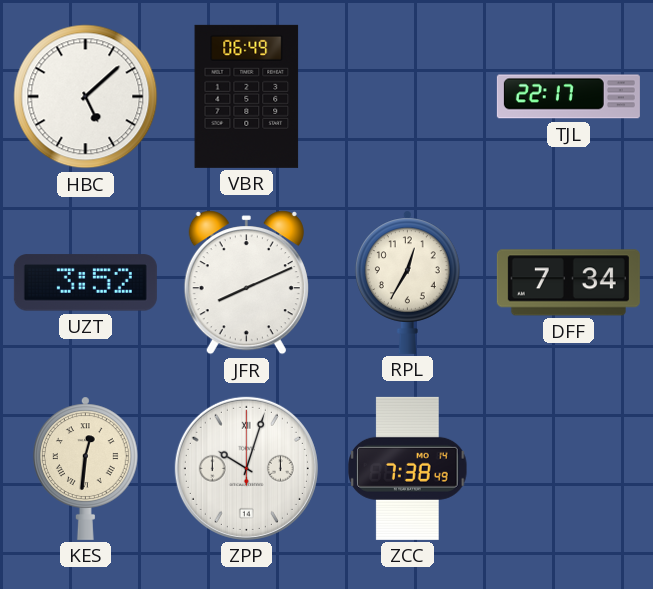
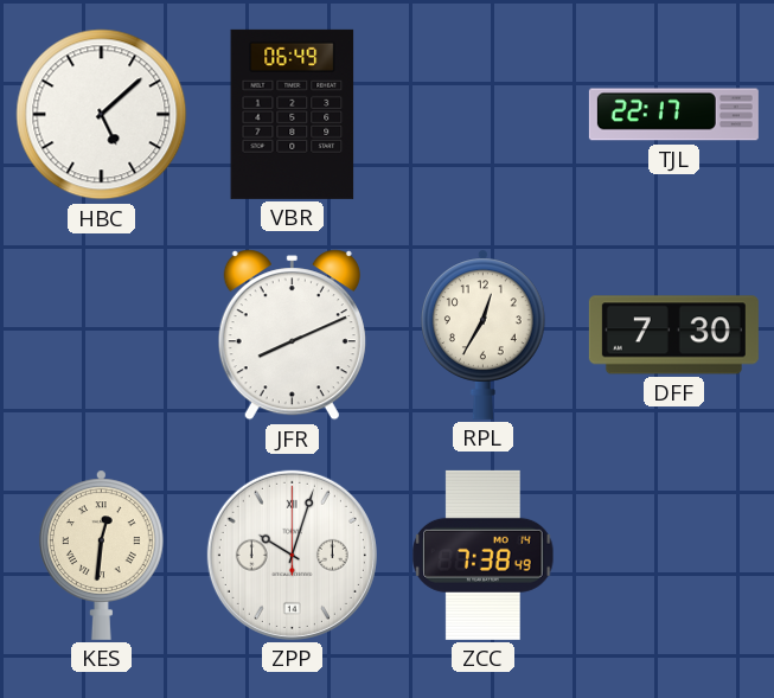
UZT: 3:52 -> none
DFF: 7:34 -> 7:30
